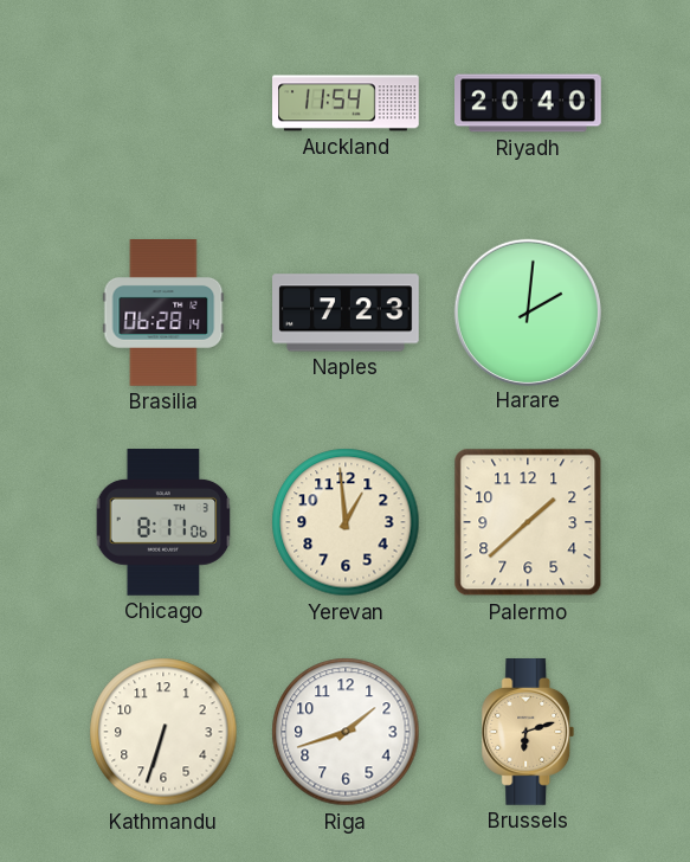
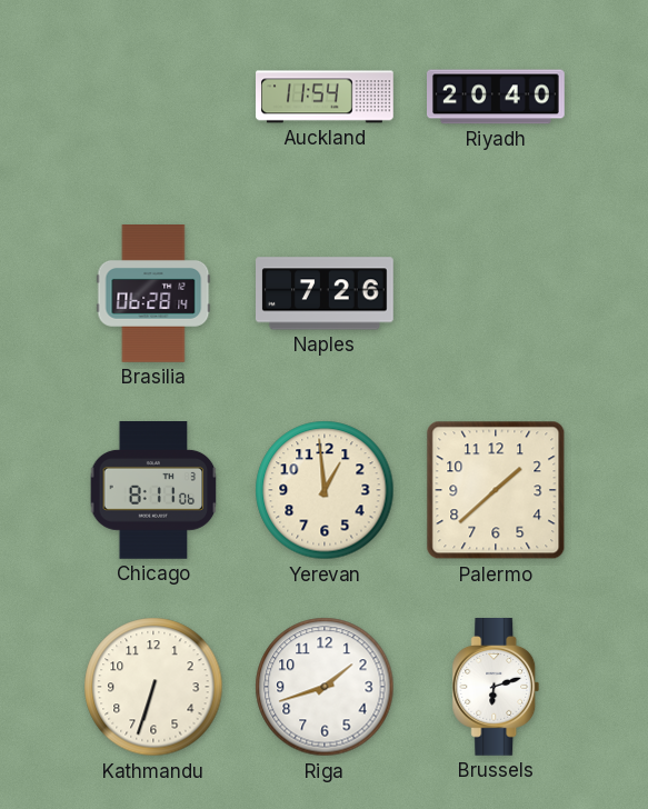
Naples: 7:23 -> 7:26
Harare: 2:01 -> none
Brussels dial: champagne -> white
